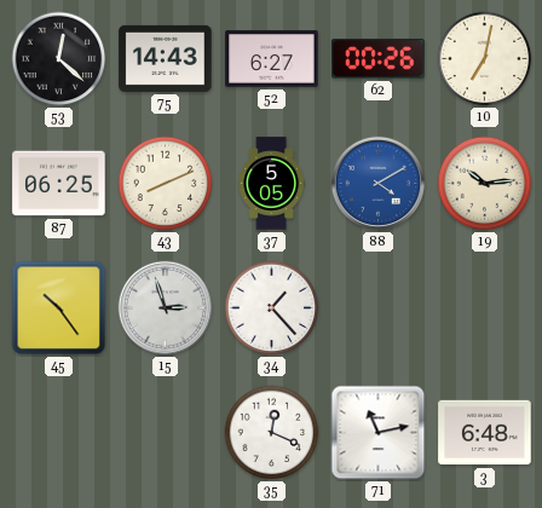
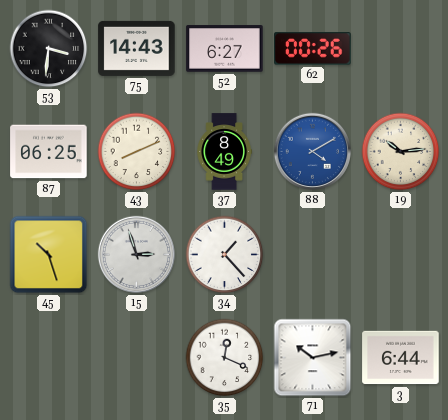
53: 12:22 -> 3:31
10: 7:02 -> none
37: 5:05 -> 8:49
45: 10:24 -> 10:27
71: 11:13 -> 10:13
3: 6:48 -> 6:44
